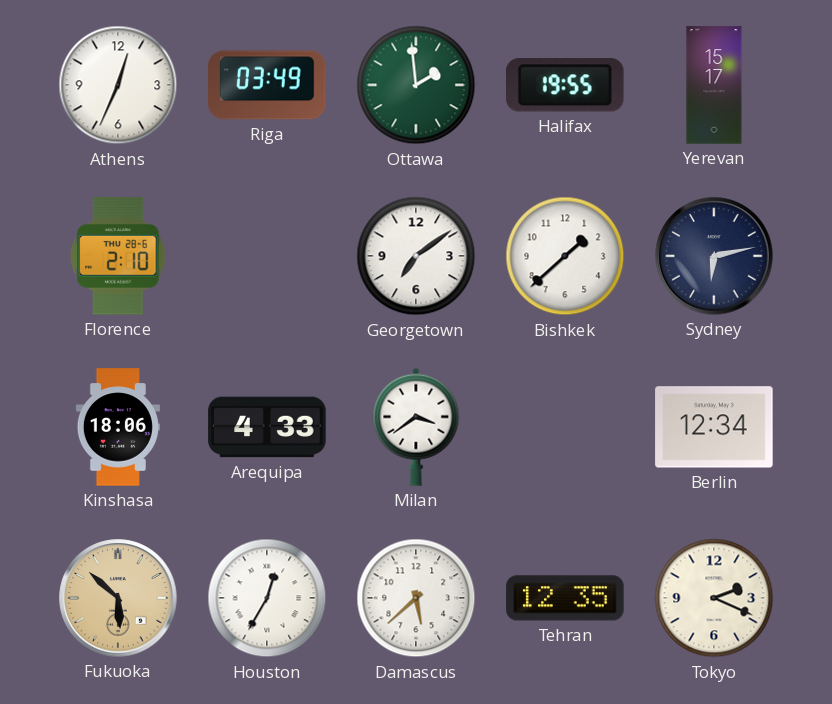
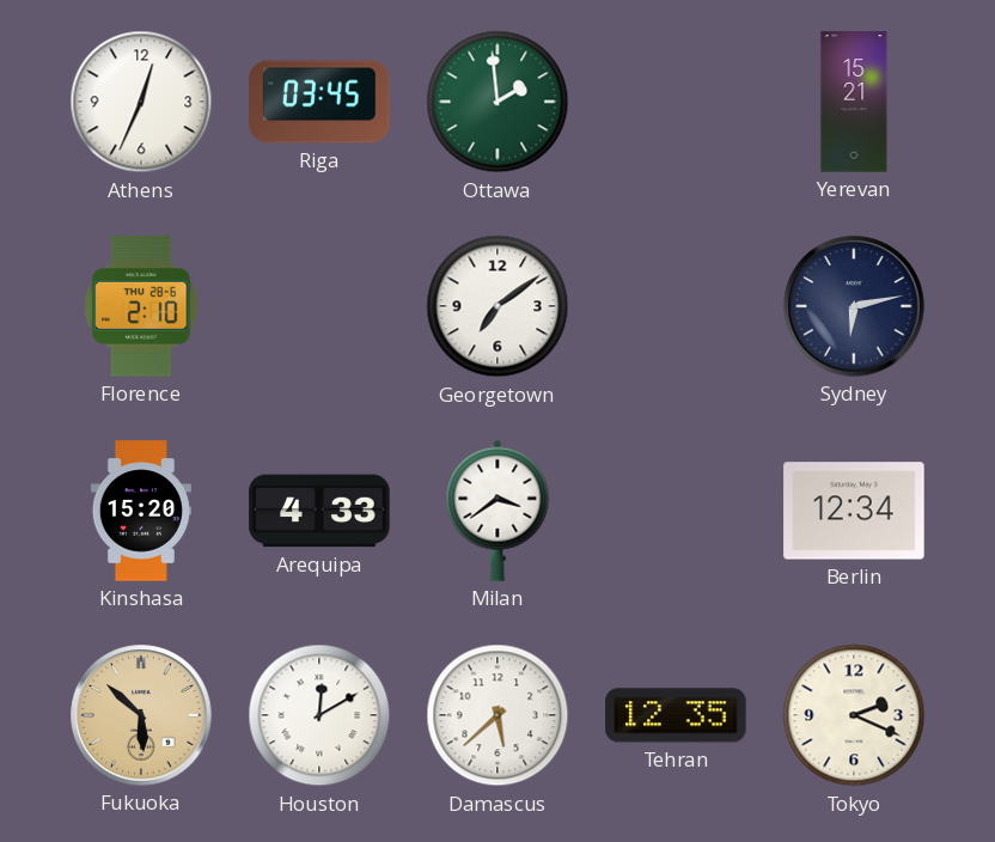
Riga: 03:49 -> 03:45
Halifax: 19:55 -> none
Yerevan: 15:17 -> 15:21
Bishkek: 1:38 -> none
Kinshasa: 18:06 -> 15:20
Houston: 12:35 -> 12:10
